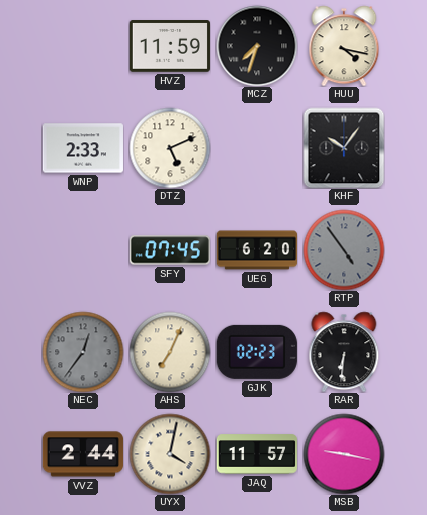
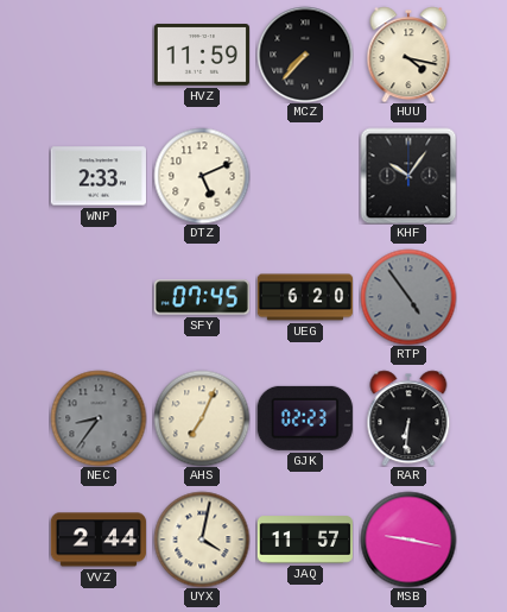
MCZ: 7:33 -> 7:37
NEC: 12:36 -> 8:36
